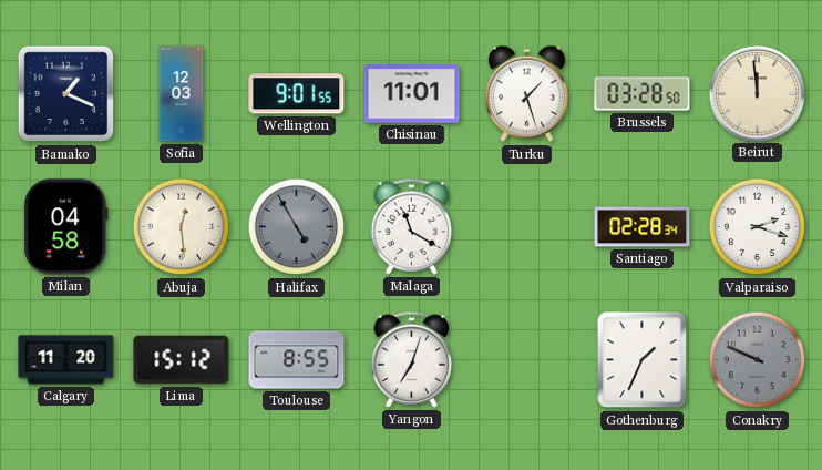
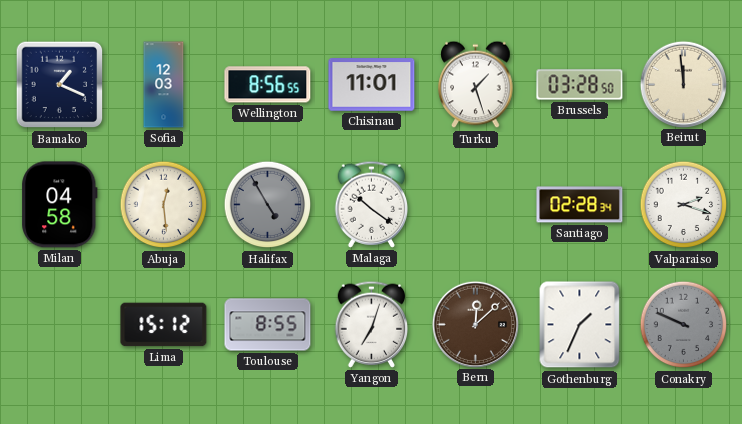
Wellington: 9:01 -> 8:56
Malaga: 11:20 -> 10:21
Calgary: 11:20 -> none
Bern: none -> 12:08
